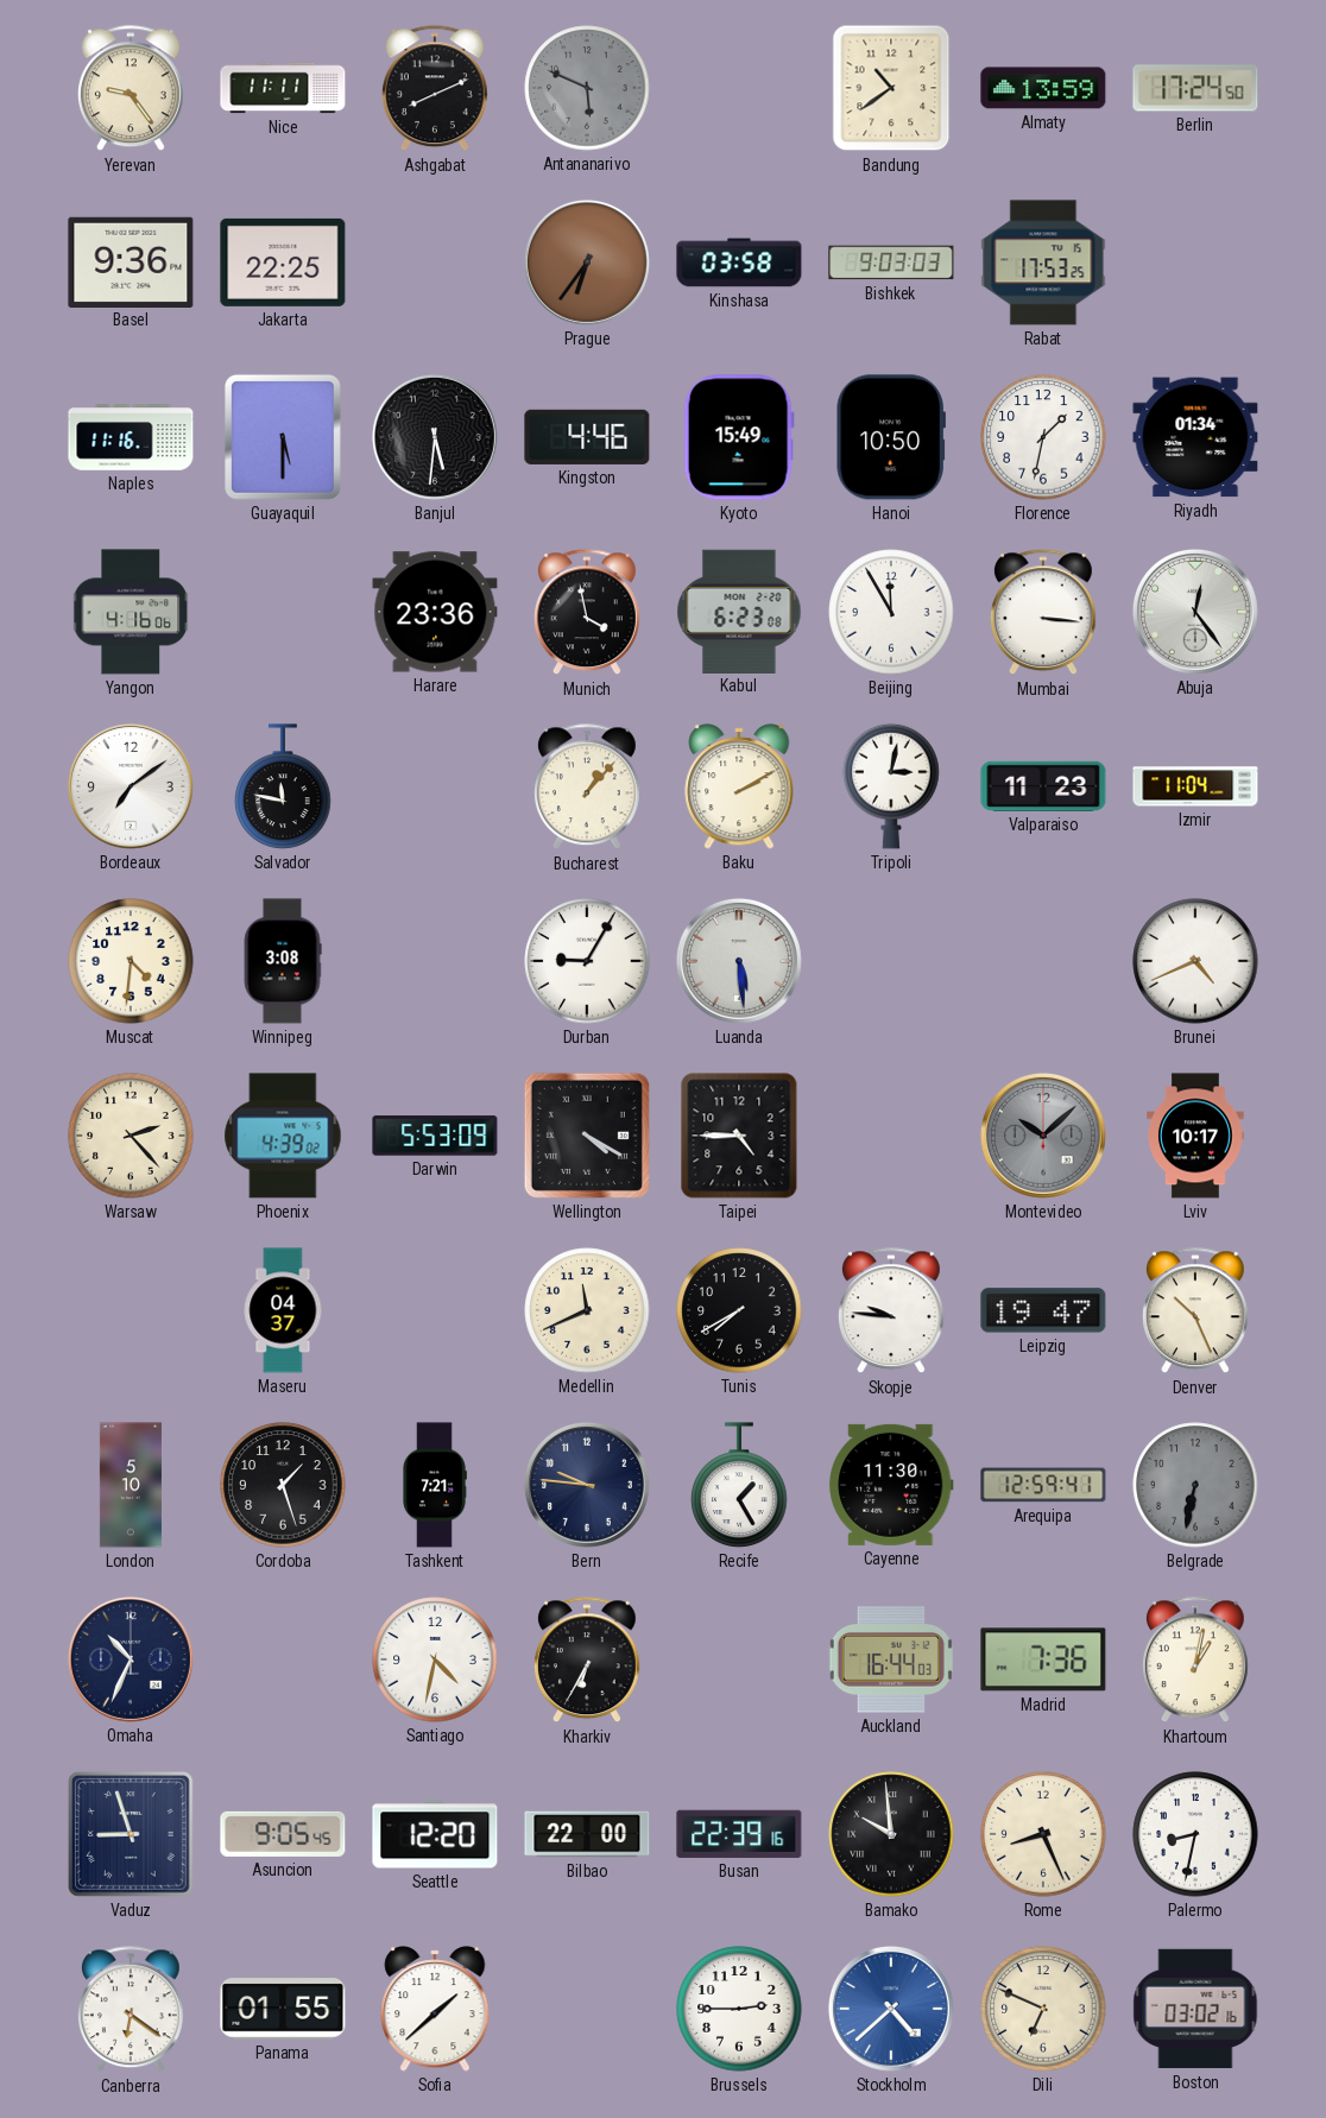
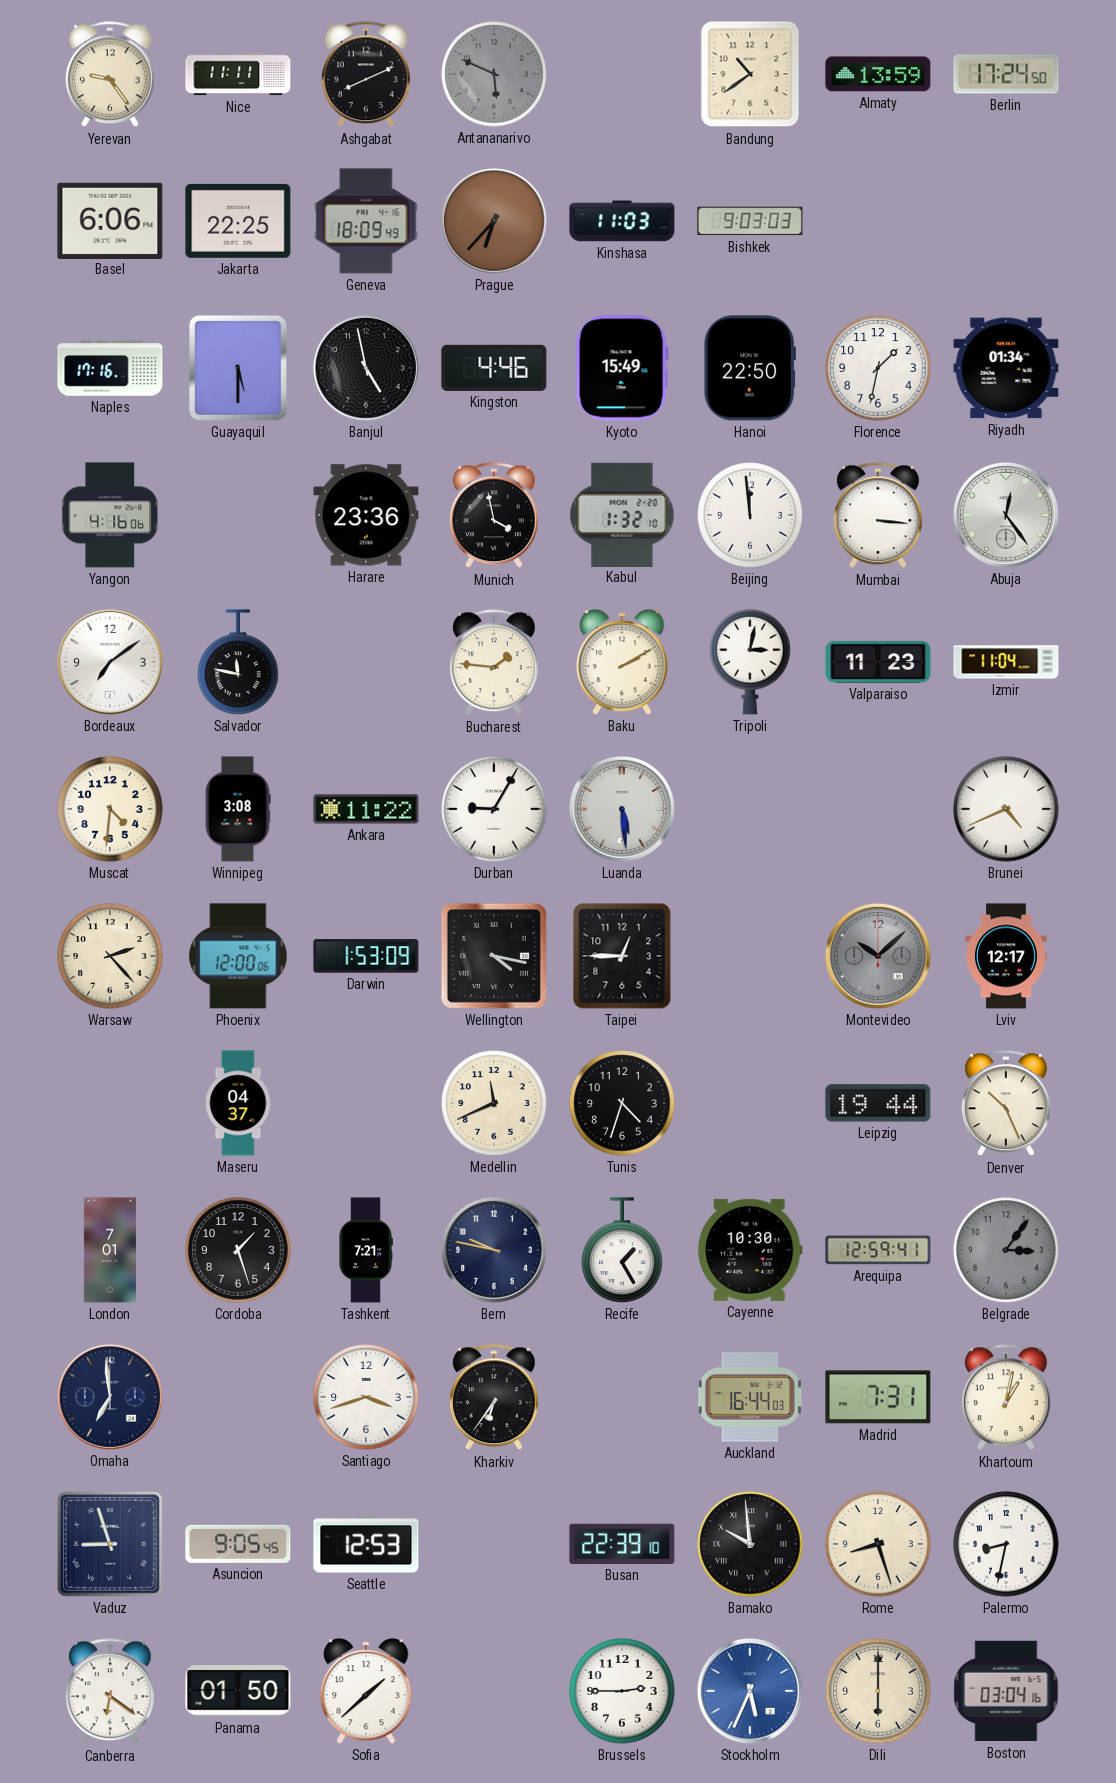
Basel: 9:36 -> 6:06
Geneva: none -> 18:09
Prague: 6:36 -> 6:37
Kinshasa: 03:58 -> 11:03
Rabat: 17:53 -> none
Naples: 11:16 -> 17:16
Banjul: 5:31 -> 4:58
Hanoi: 10:50 -> 22:50
Kabul: 6:23 -> 1:32
Beijing: 11:55 -> 11:59
Bucharest: 1:07 -> 1:46
Ankara: none -> 11:22
Phoenix: 4:39 -> 12:00
Darwin: 5:53 -> 1:53
Wellington: 4:20 -> 4:17
Taipei: 4:45 -> 12:45
Lviv: 10:17 -> 12:17
Tunis: 7:40 -> 4:33
Skopje: 9:46 -> none
Leipzig: 19:47 -> 19:44
London: 5:10 -> 7:01
Bern: 9:46 -> 9:47
Cayenne: 11:30 -> 10:30
Belgrade: 6:32 -> 3:06
Omaha: 10:34 -> 6:59
Santiago: 4:32 -> 3:42
Kharkiv: 6:35 -> 6:36
Madrid: 7:36 -> 7:31
Seattle: 12:20 -> 12:53
Bilbao: 22:00 -> none
Busan: 22:39:16 -> 22:39:10
Rome: 8:26 -> 8:27
Panama: 01:55 -> 01:50
Stockholm: 4:38 -> 5:34
Dili: 6:49 -> 6:00
Boston: 03:02 -> 03:04
